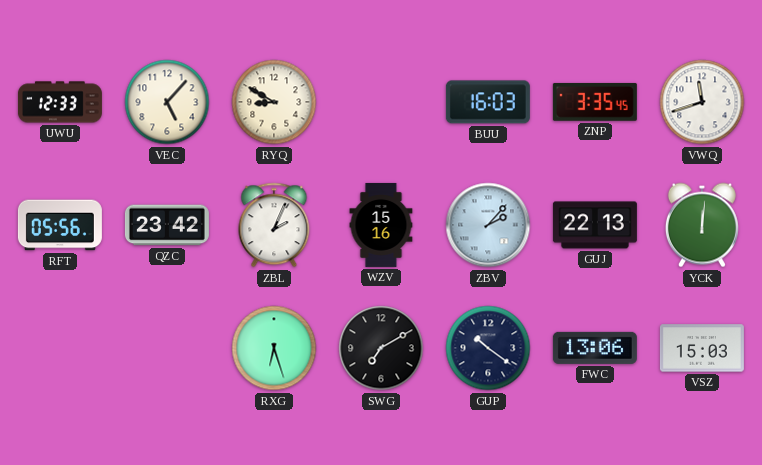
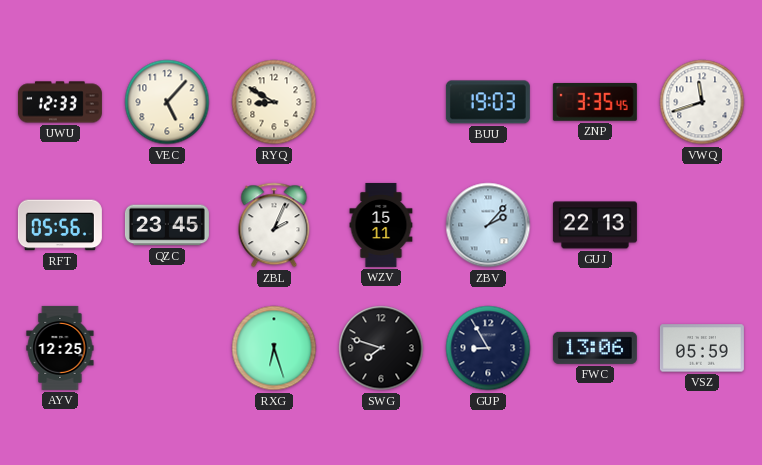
BUU: 16:03 -> 19:03
QZC: 23:42 -> 23:45
WZV: 15:16 -> 15:11
YCK: 12:01 -> none
AYV: none -> 12:25
SWG: 7:10 -> 7:48
GUP: 10:21 -> 8:55
VSZ: 15:03 -> 05:59
